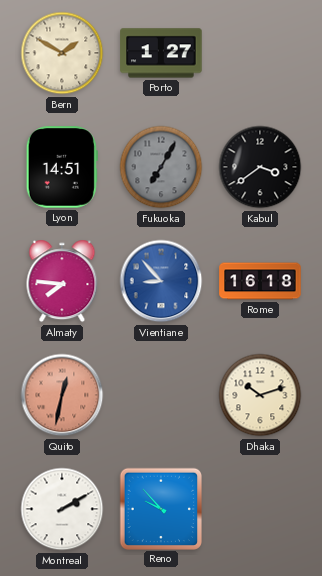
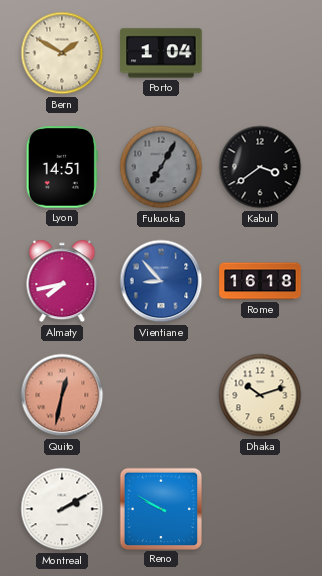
Porto: 1:27 -> 1:04
Almaty: 7:46 -> 7:43
Reno: 9:53 -> 9:50
